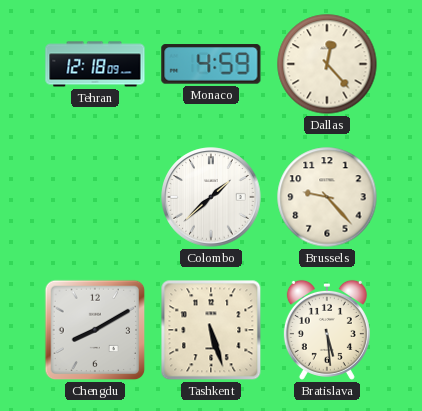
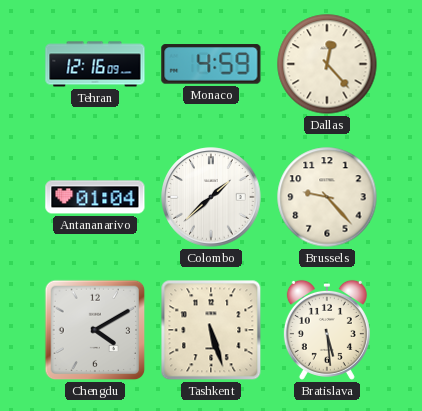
Tehran: 12:18 -> 12:16
Antananarivo: none -> 01:04
Chengdu: 8:10 -> 4:10
